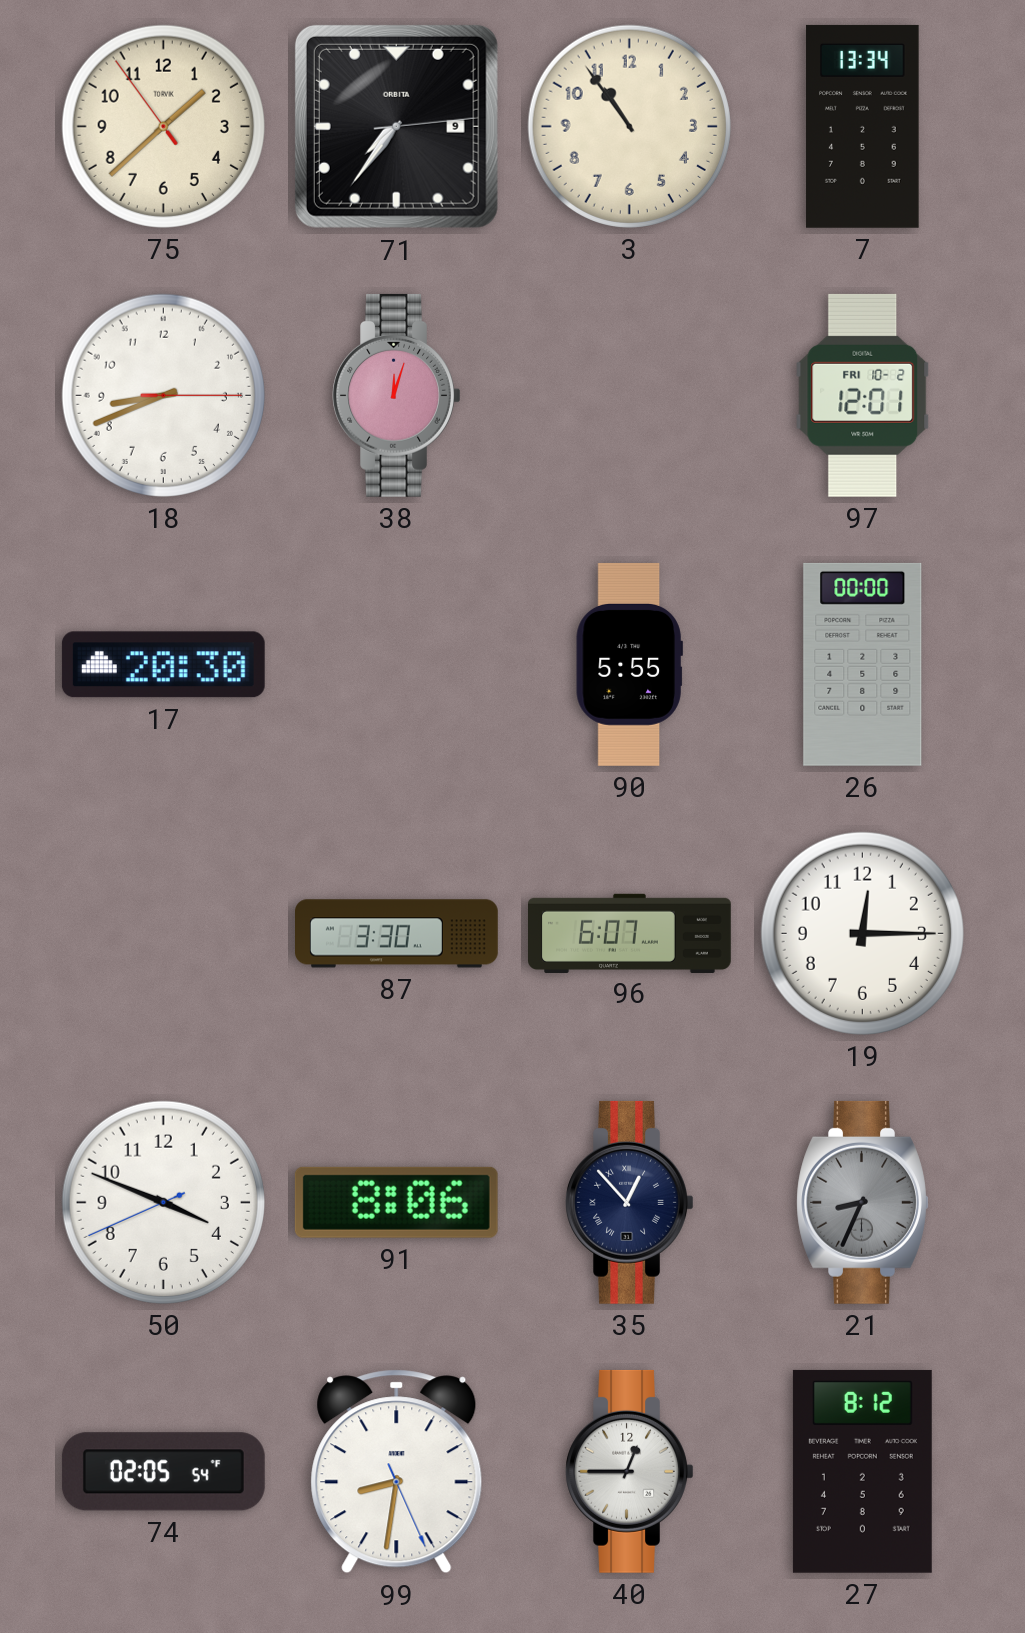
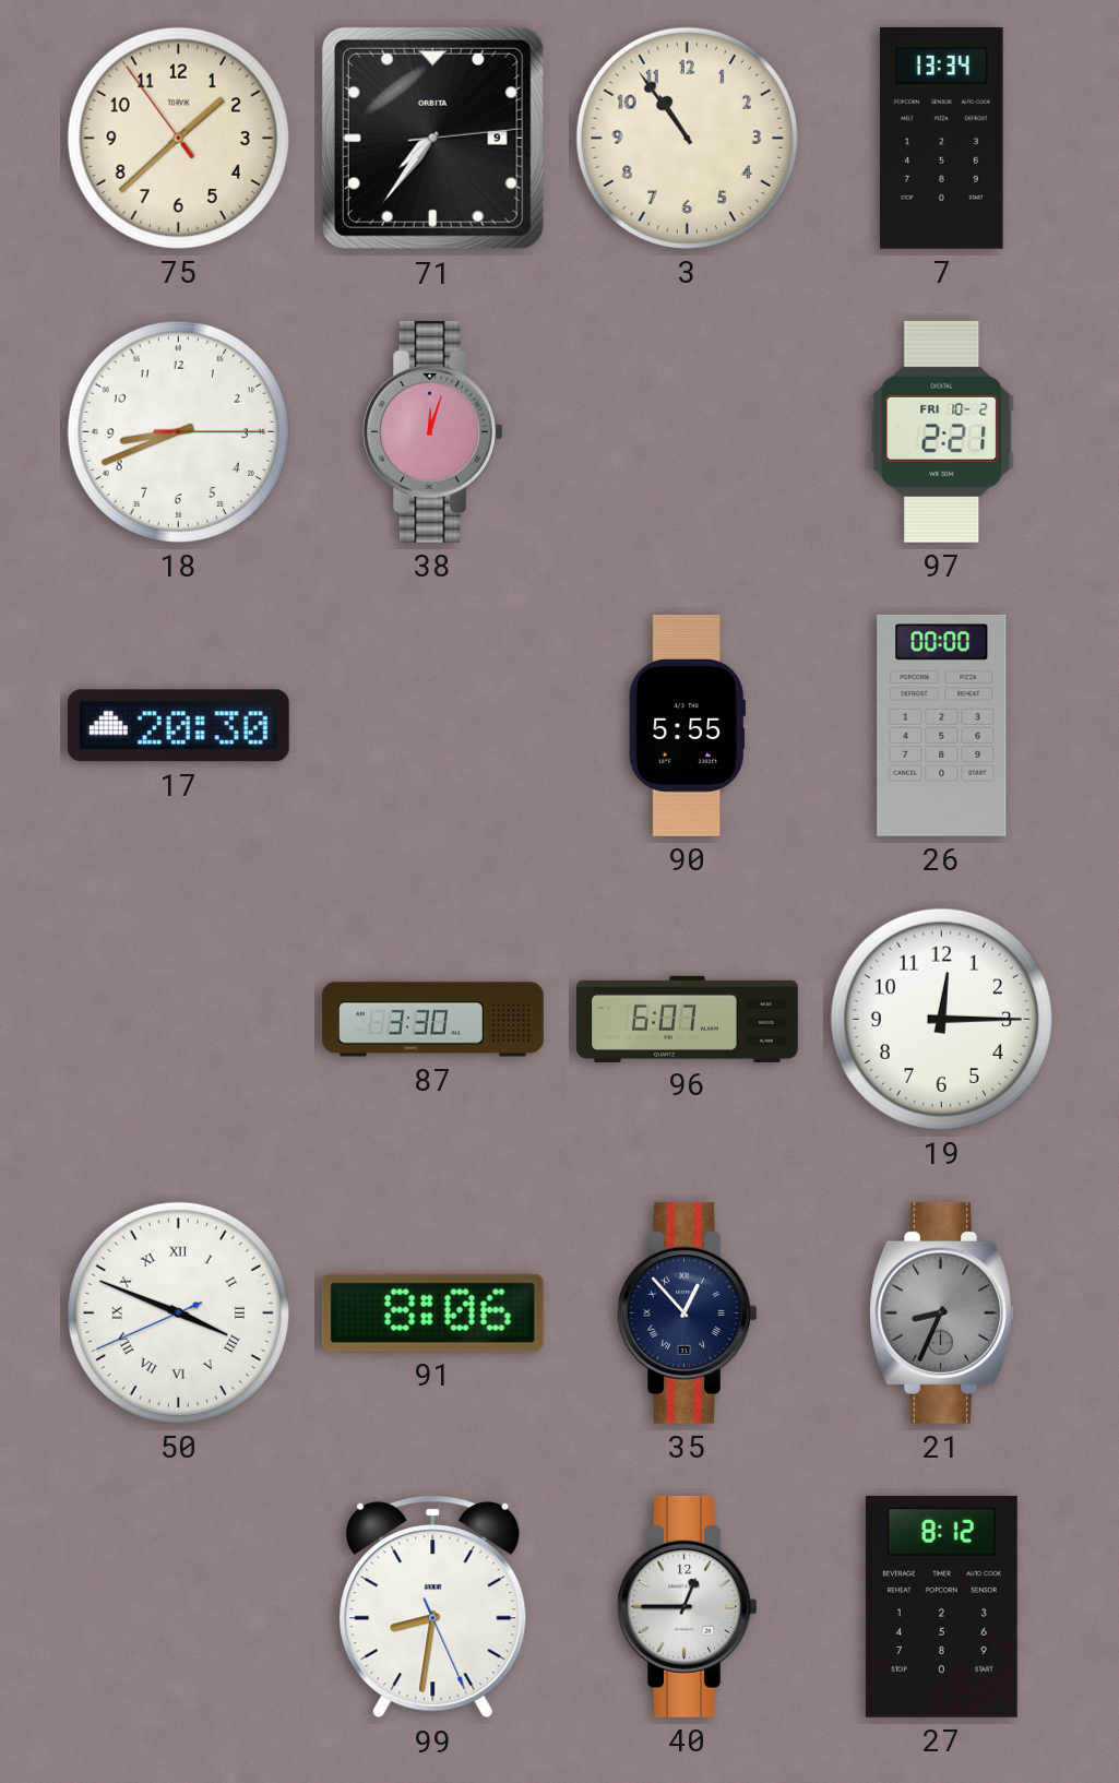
97: 12:01 -> 2:21
50 numerals: Arabic -> Roman
74: 02:05 -> none
